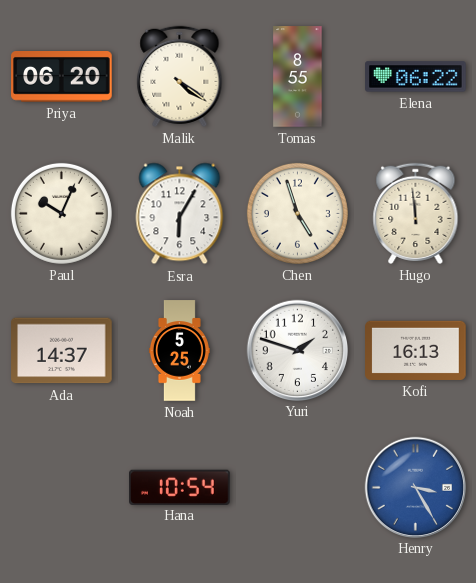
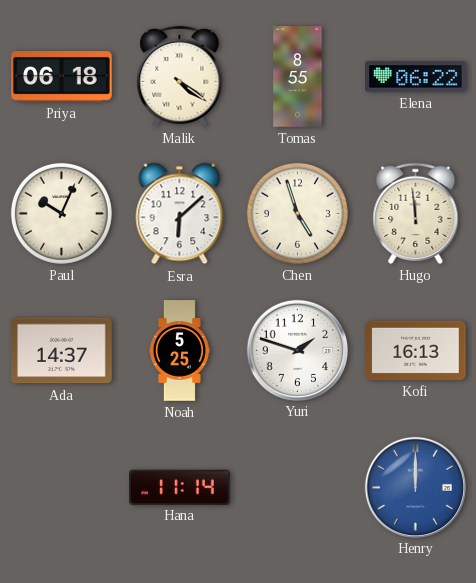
Priya: 06:20 -> 06:18
Esra: 6:05 -> 6:08
Hana: 10:54 -> 11:14
Henry: 3:25 -> 12:00
